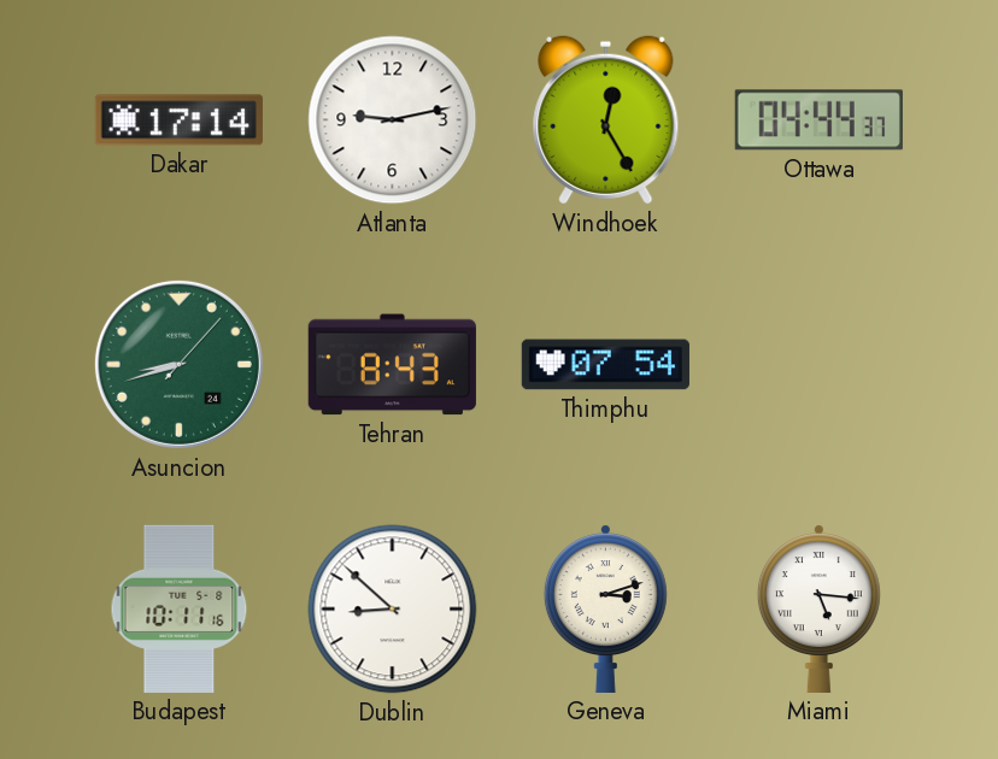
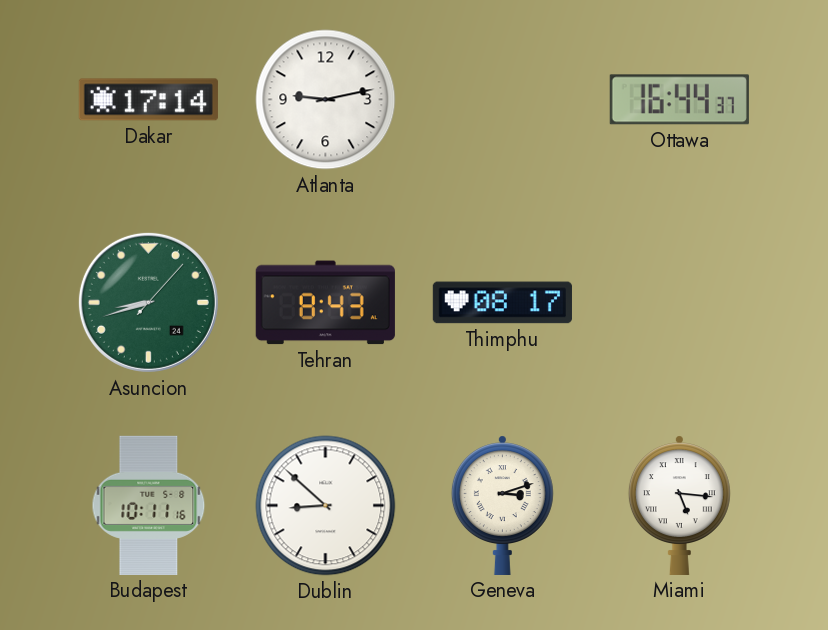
Windhoek: 12:25 -> none
Ottawa: 04:44 -> 16:44
Thimphu: 07:54 -> 08:17
